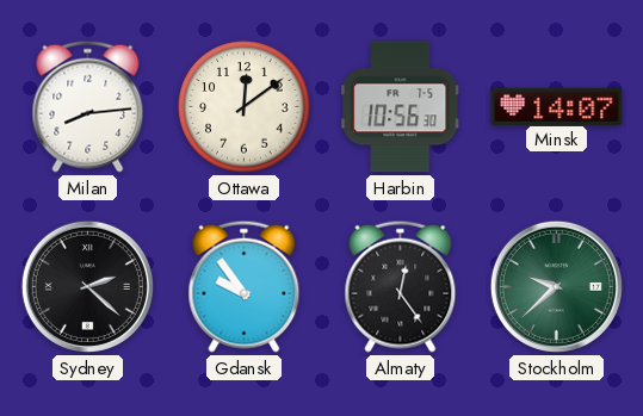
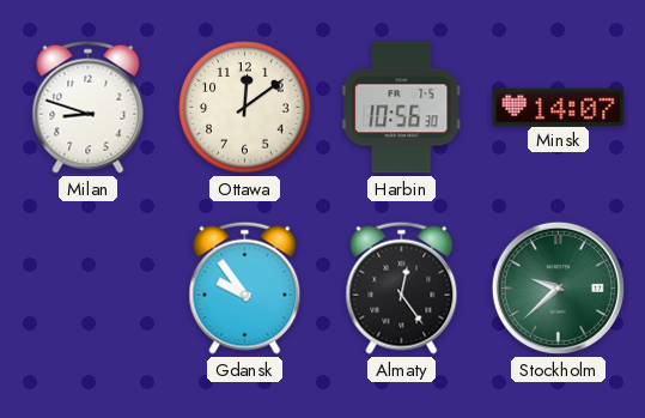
Milan: 8:14 -> 8:48
Sydney: 2:22 -> none
